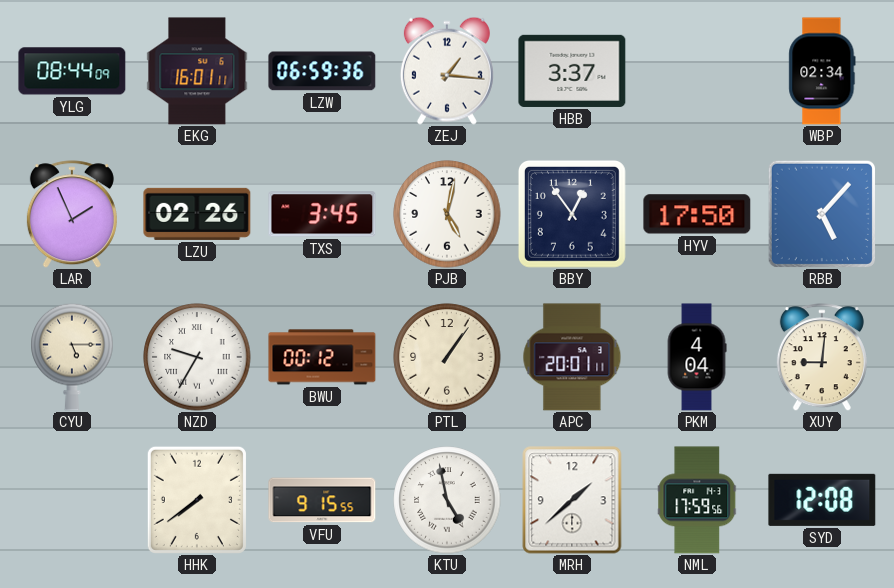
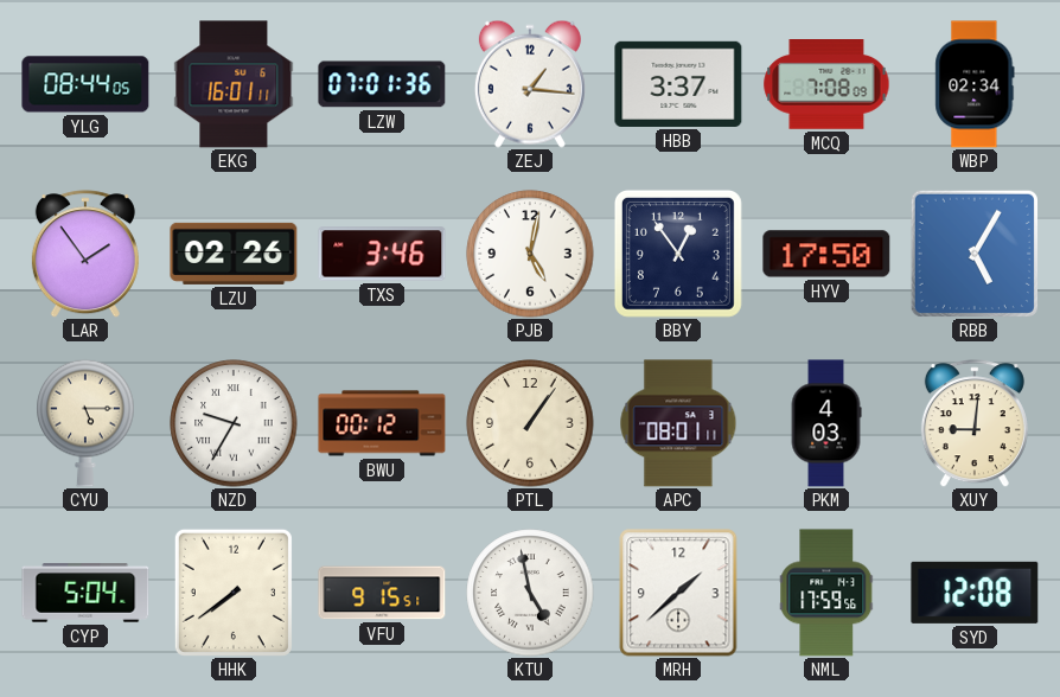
YLG: 08:44:09 -> 08:44:05
LZW: 06:59 -> 07:01
MCQ: none -> 7:08
LAR: 1:56 -> 1:54
TXS: 3:45 -> 3:46
RBB: 5:07 -> 5:05
APC: 20:01 -> 08:01
PKM: 4:04 -> 4:03
CYP: none -> 5:04
VFU: 9:15:55 -> 9:15:51
